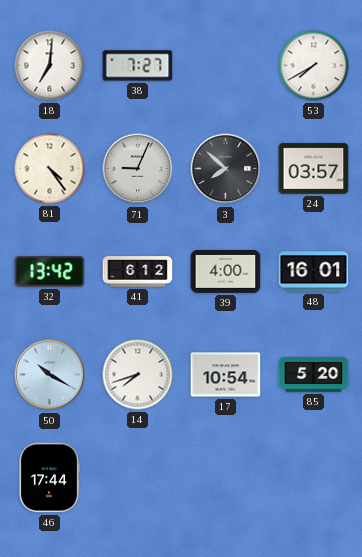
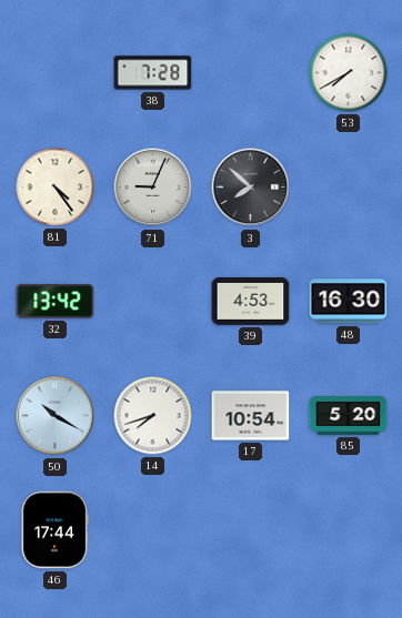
18: 7:01 -> none
38: 7:27 -> 7:28
24: 03:57 -> none
41: 6:12 -> none
39: 4:00 -> 4:53
48: 16:01 -> 16:30
